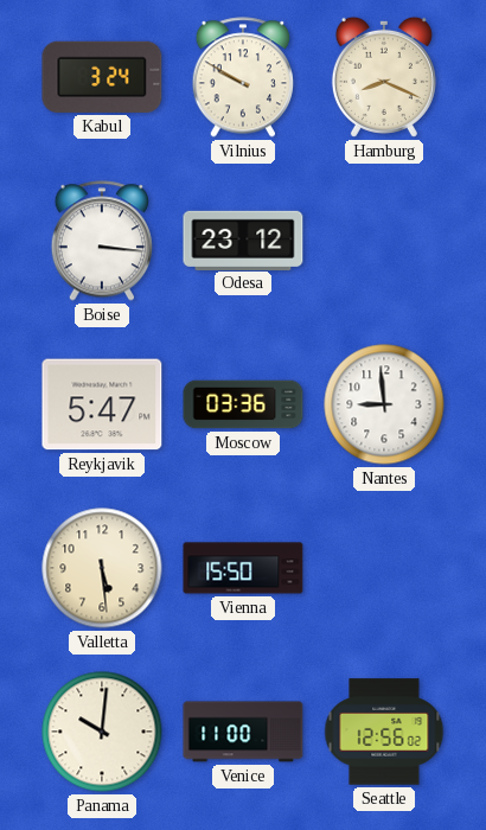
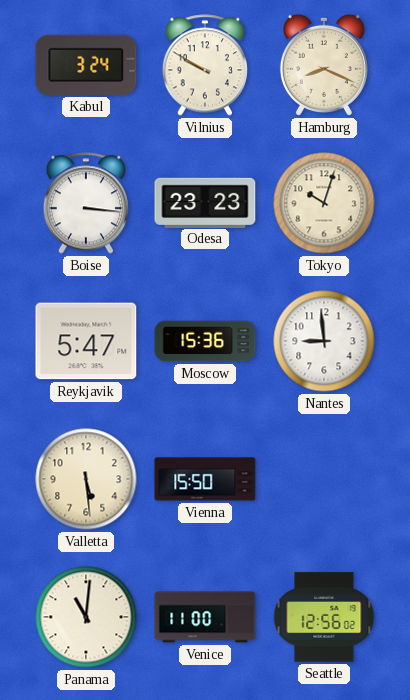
Odesa: 23:12 -> 23:23
Tokyo: none -> 10:03
Moscow: 03:36 -> 15:36
Panama: 10:01 -> 11:01
